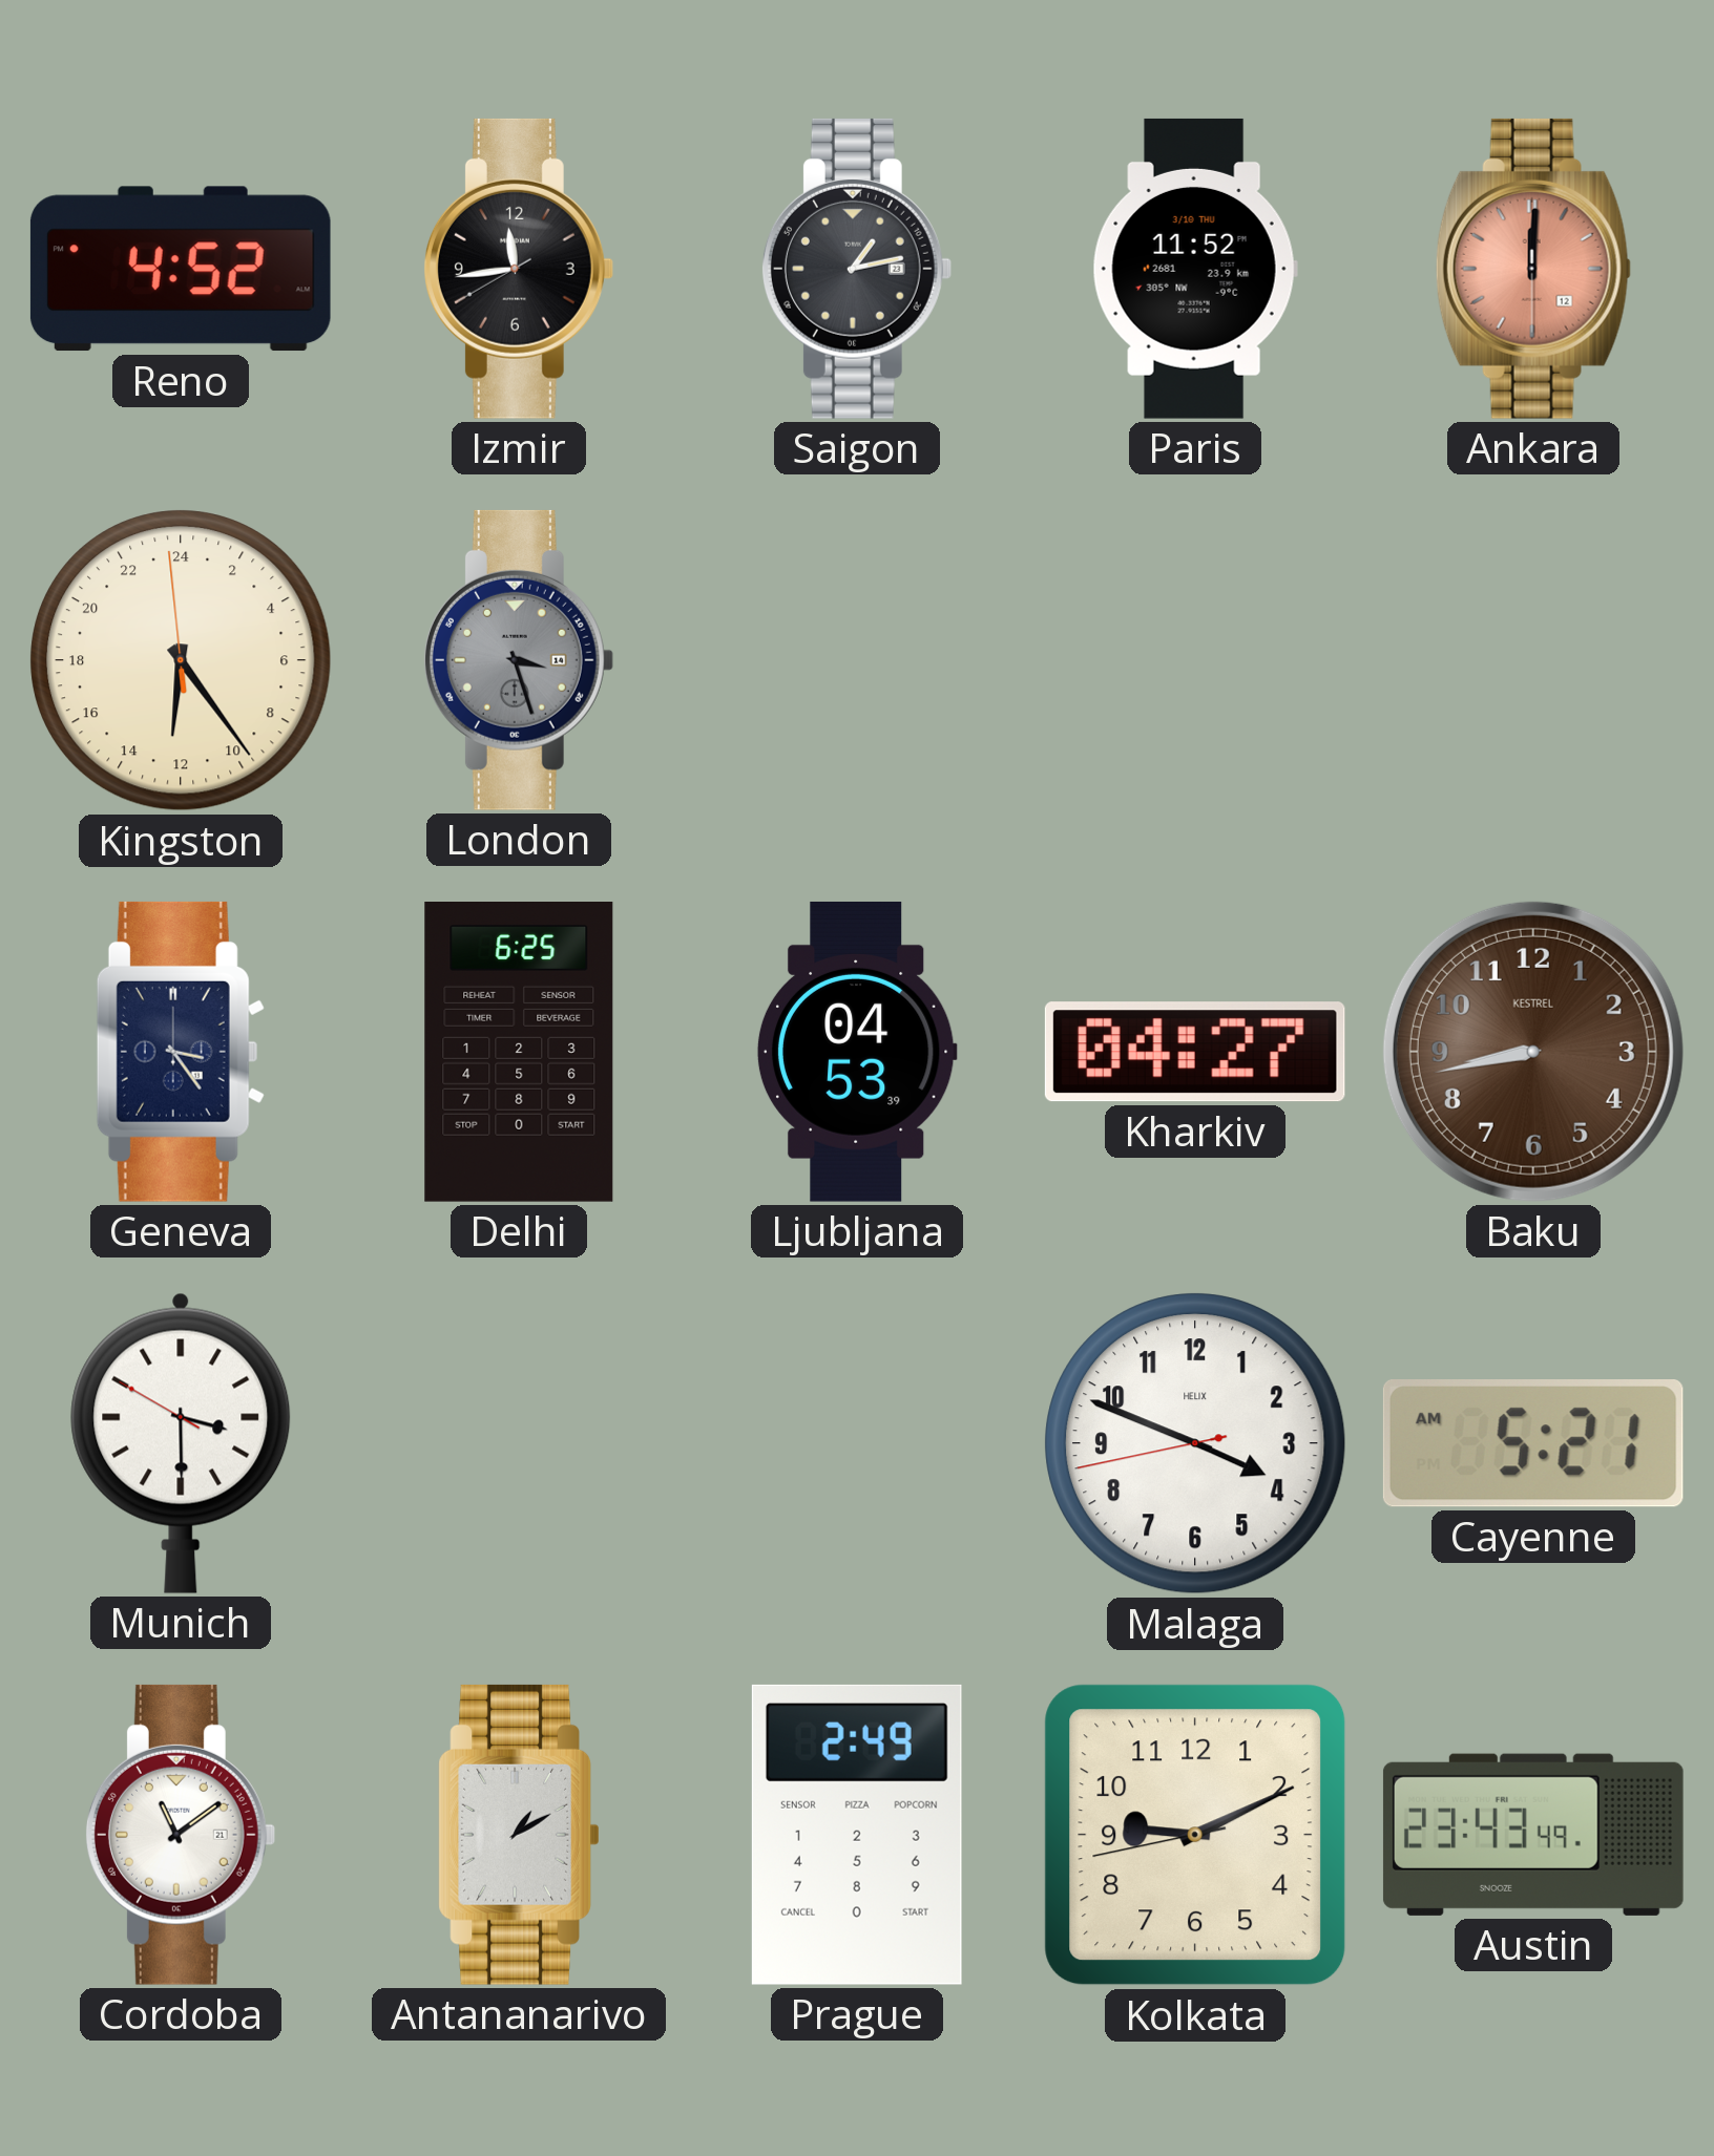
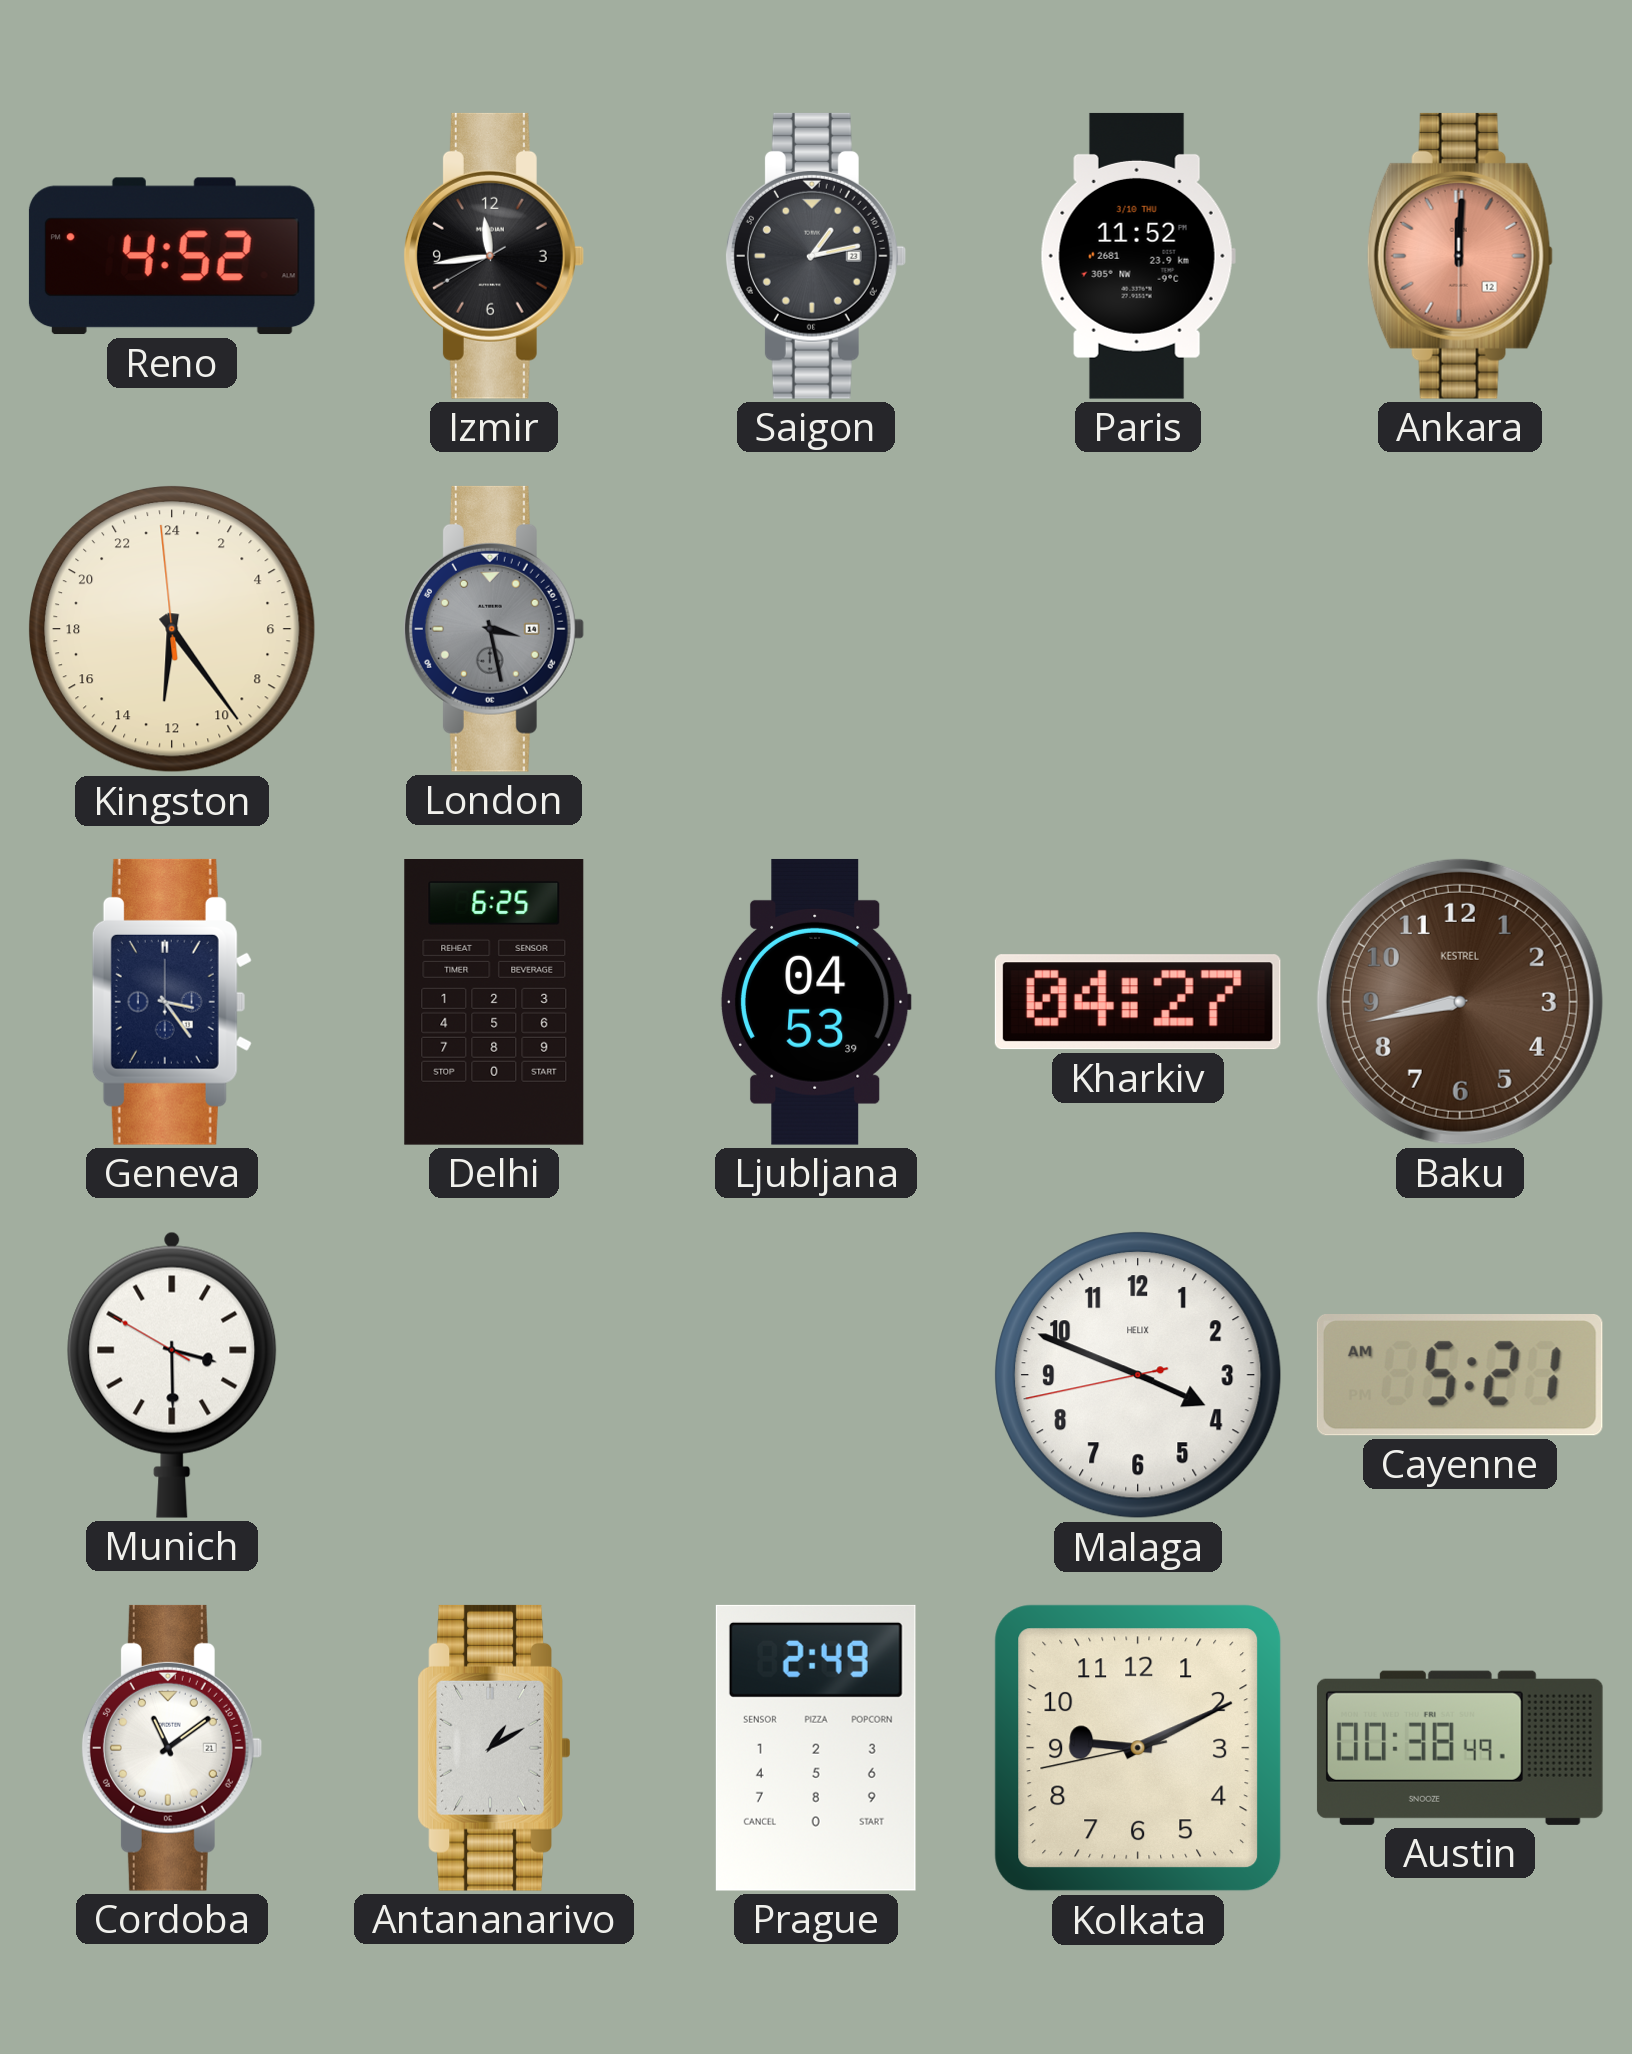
London: 3:27 -> 3:28
Austin: 23:43 -> 00:38
